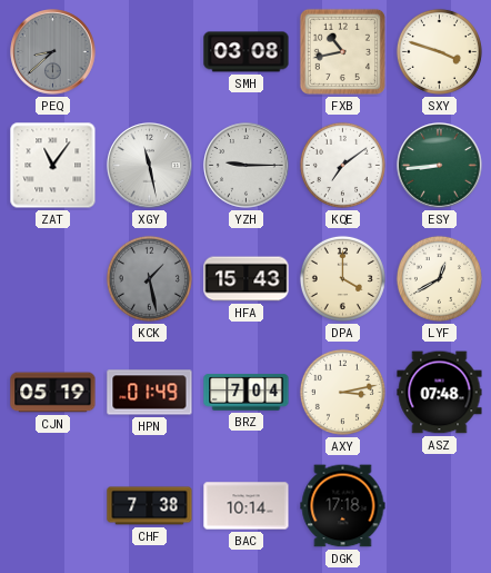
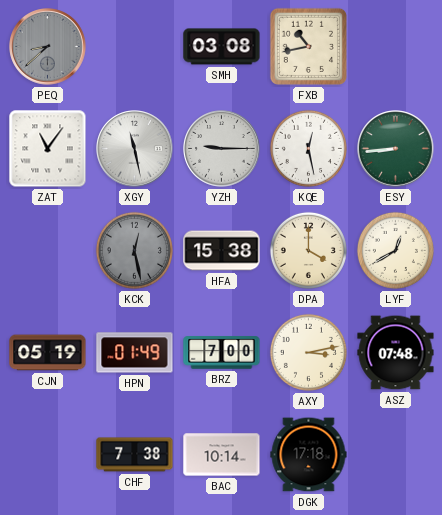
SXY: 3:48 -> none
KQE: 7:09 -> 12:28
KCK: 1:28 -> 12:28
HFA: 15:43 -> 15:38
BRZ: 7:04 -> 7:00
